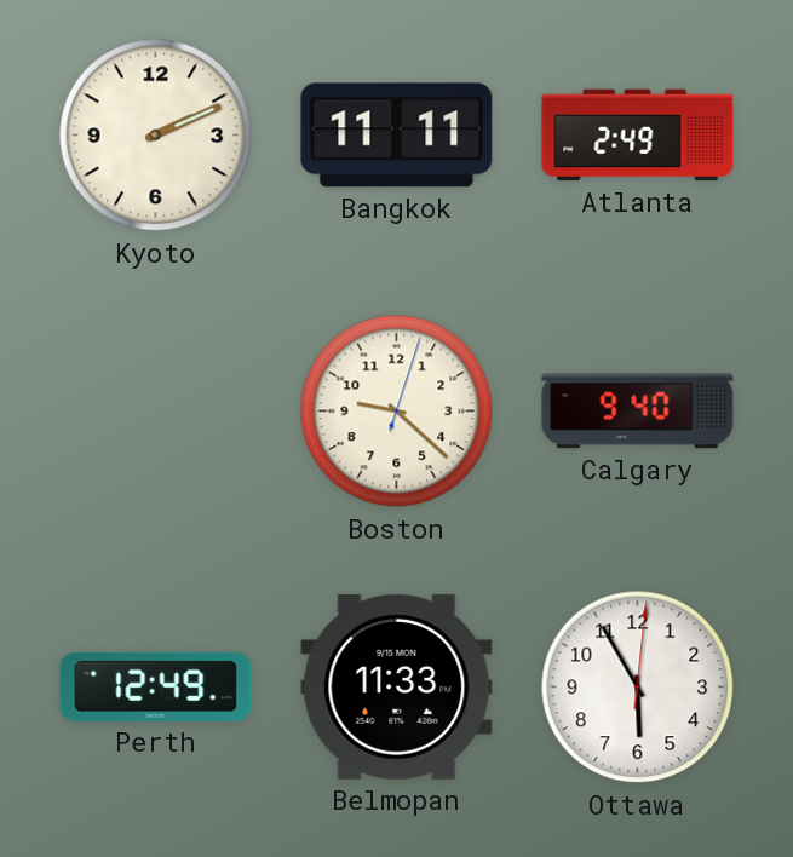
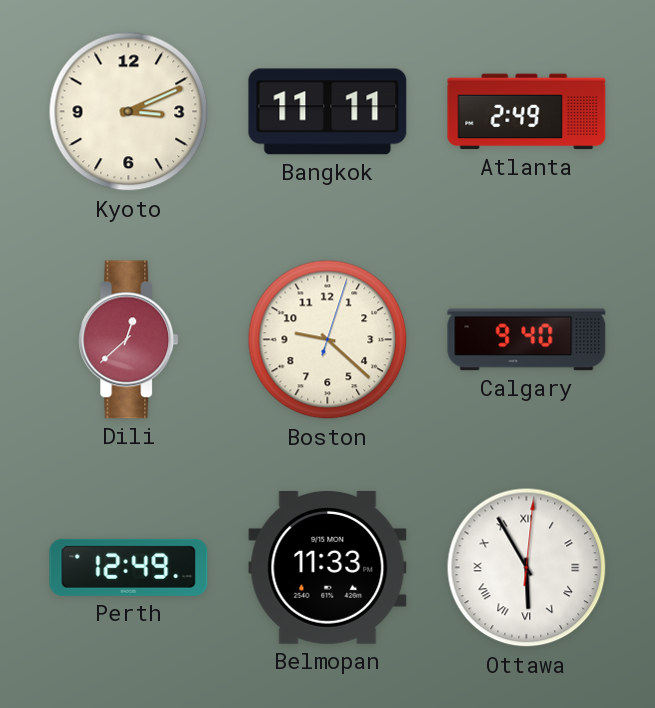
Kyoto: 2:11 -> 3:11
Dili: none -> 12:38
Ottawa numerals: Arabic -> Roman
